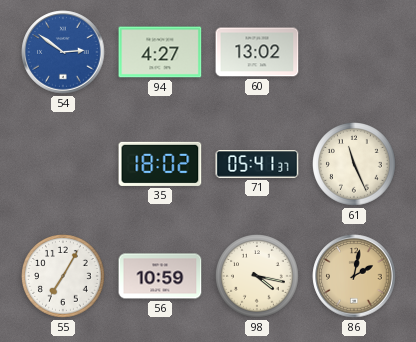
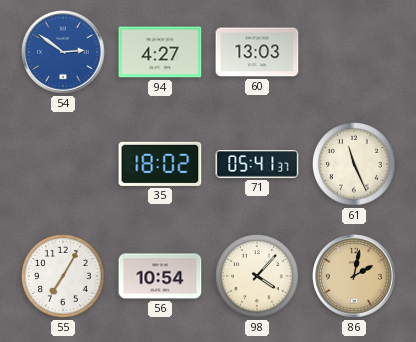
60: 13:02 -> 13:03
56: 10:59 -> 10:54
98: 4:17 -> 4:07
